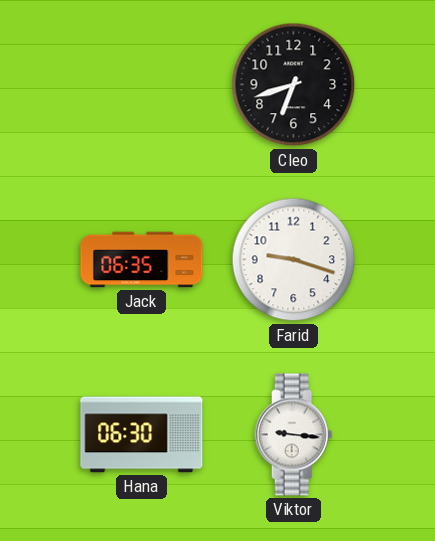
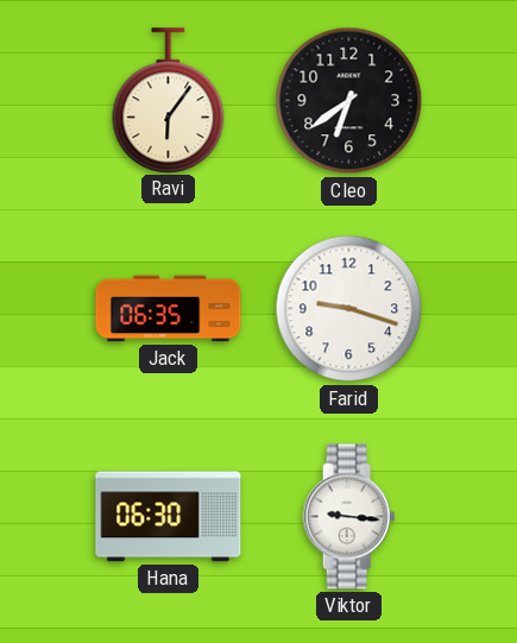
Ravi: none -> 6:06
Cleo: 6:42 -> 6:39
